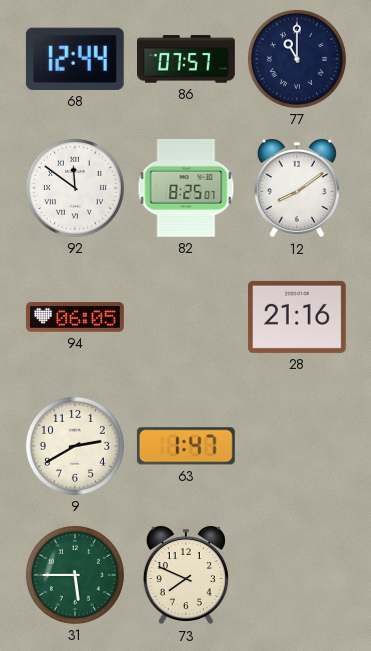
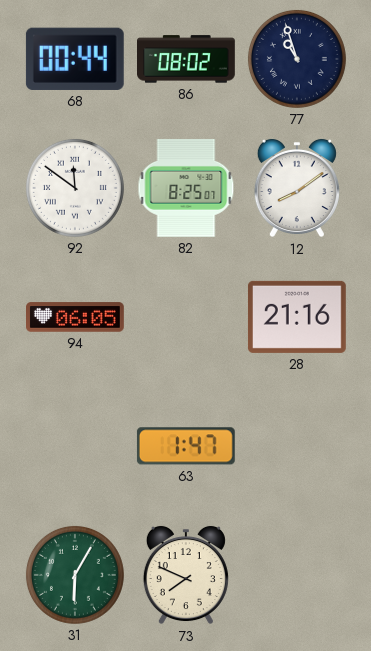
68: 12:44 -> 00:44
86: 07:57 -> 08:02
77: 11:00 -> 10:57
9: 2:40 -> none
31: 5:45 -> 6:05
